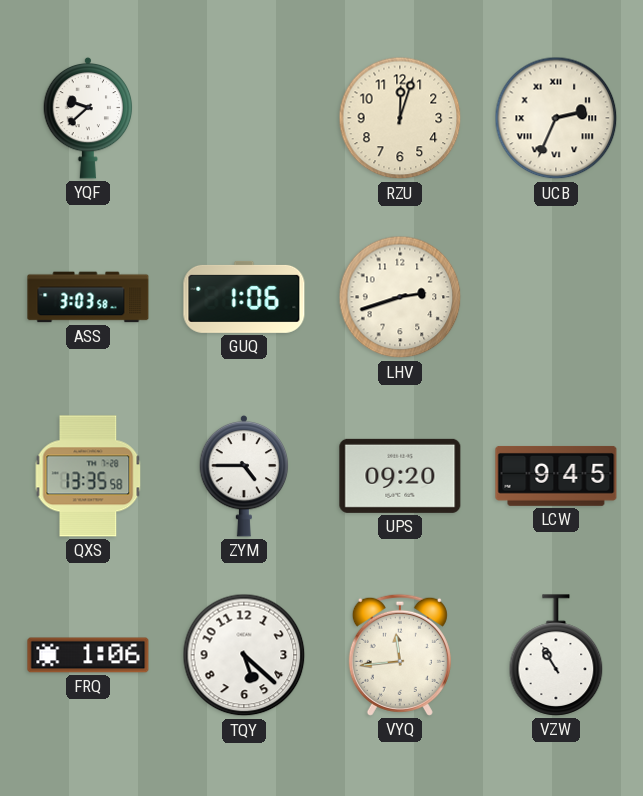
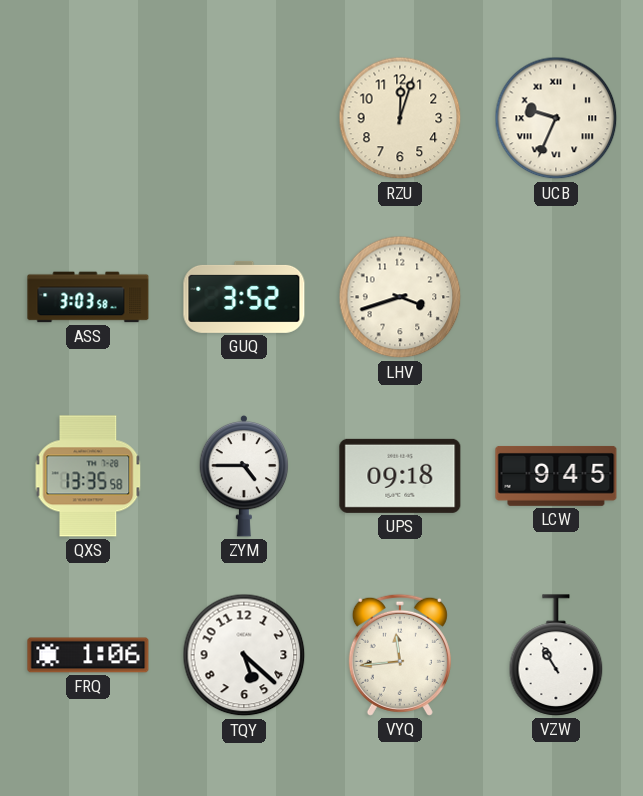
YQF: 9:38 -> none
UCB: 2:34 -> 9:34
GUQ: 1:06 -> 3:52
LHV: 2:42 -> 3:42
UPS: 09:20 -> 09:18
